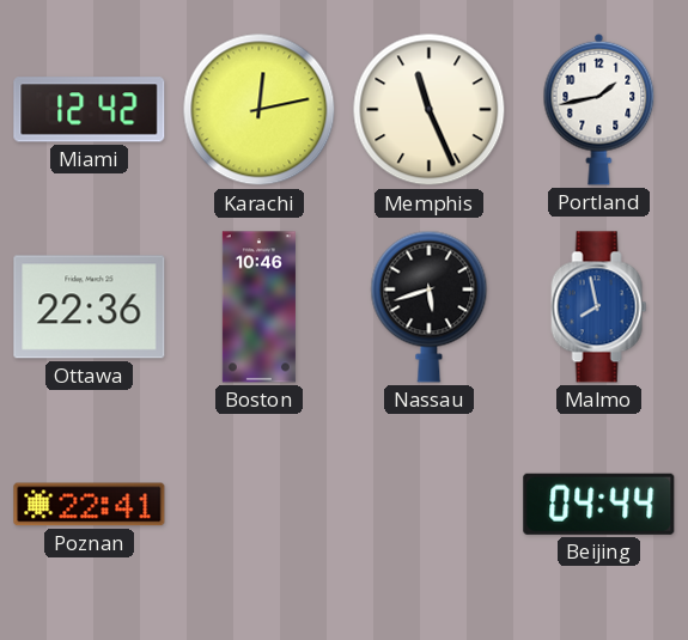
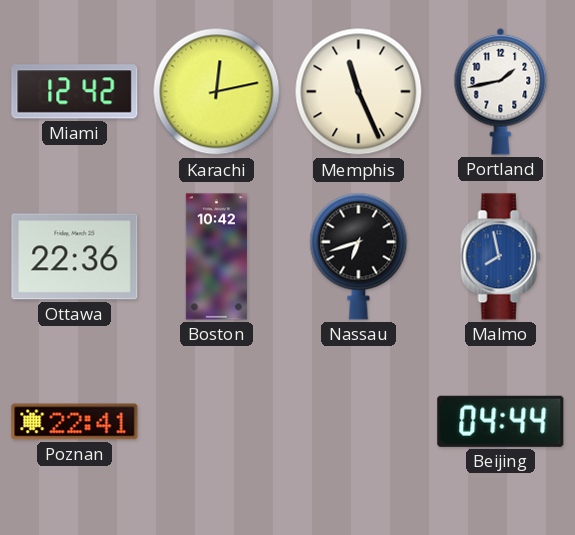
Boston: 10:46 -> 10:42
Nassau: 5:42 -> 6:42
